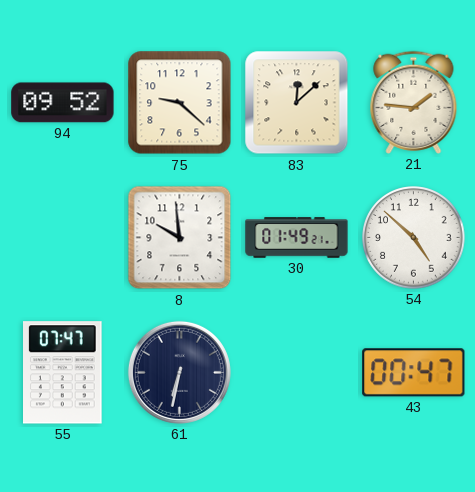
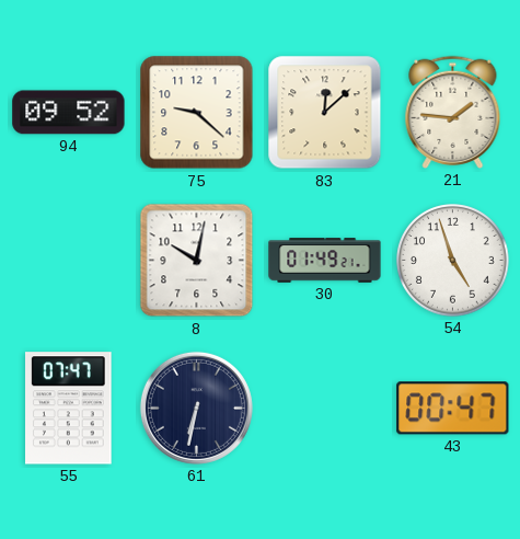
8: 9:59 -> 10:02
54: 4:52 -> 4:57
